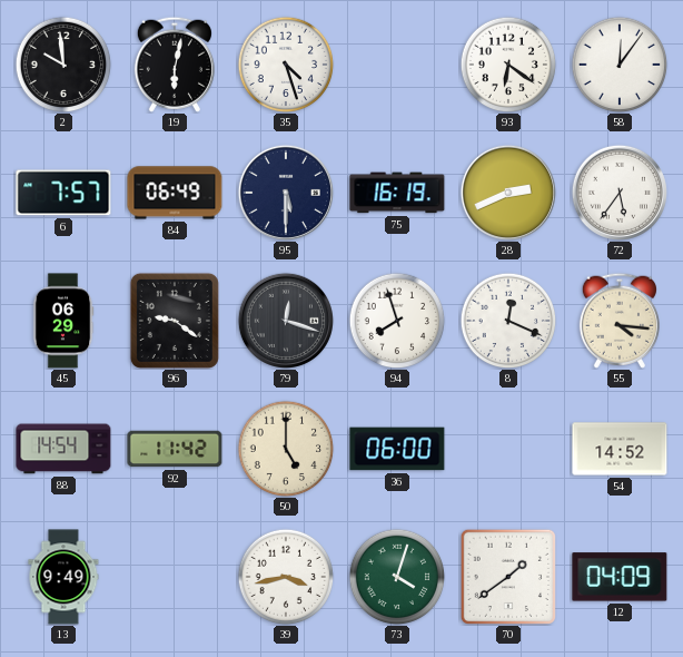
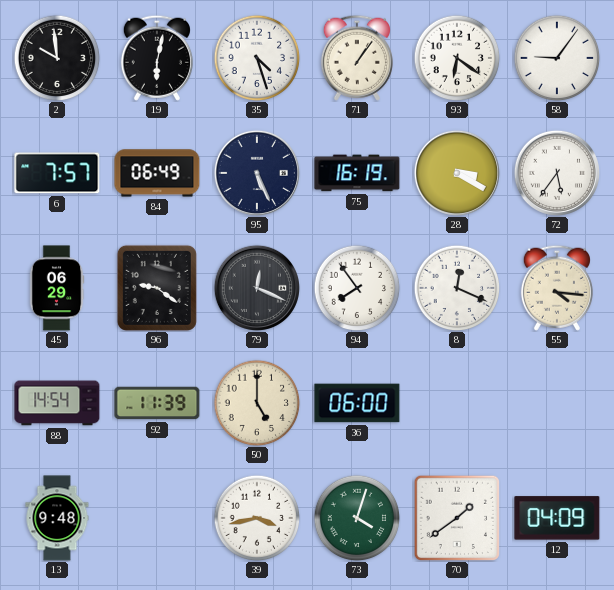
71: none -> 1:06
58: 12:06 -> 9:06
95: 5:30 -> 5:26
28: 2:41 -> 3:20
79: 12:18 -> 12:19
94: 7:57 -> 7:54
92: 11:42 -> 11:39
54: 14:52 -> none
13: 9:49 -> 9:48
